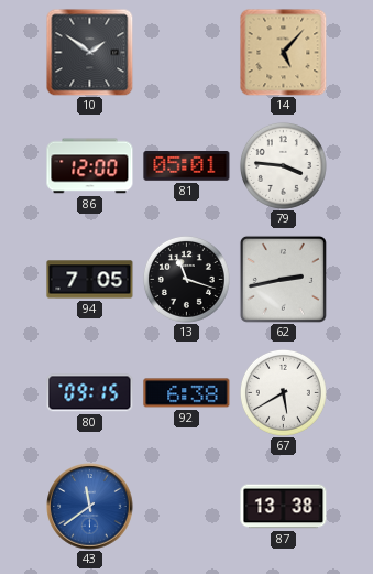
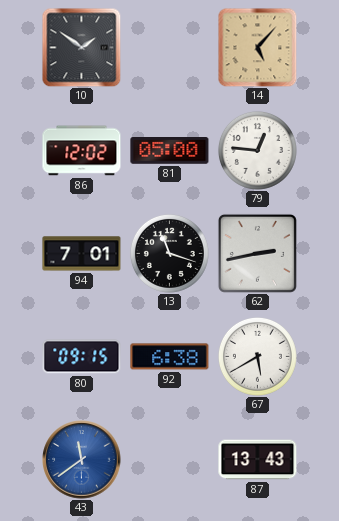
86: 12:00 -> 12:02
81: 05:01 -> 05:00
79: 3:46 -> 12:46
94: 7:05 -> 7:01
87: 13:38 -> 13:43
